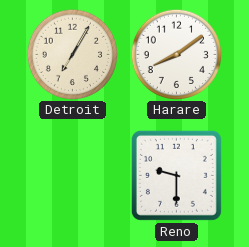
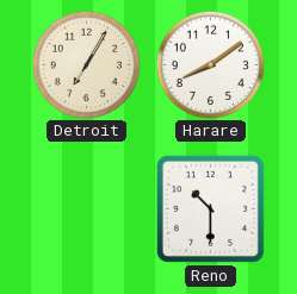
Reno: 9:30 -> 10:30
